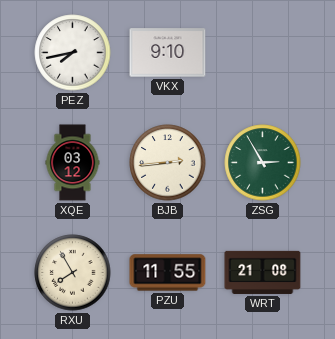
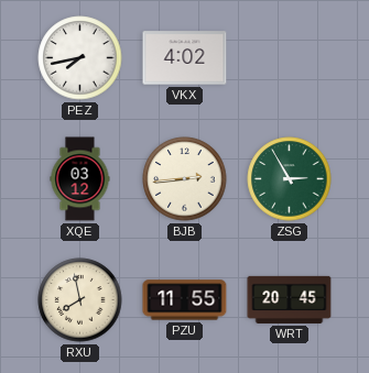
VKX: 9:10 -> 4:02
RXU: 7:55 -> 7:58
WRT: 21:08 -> 20:45
